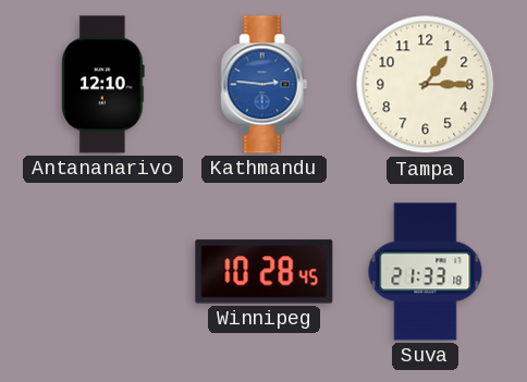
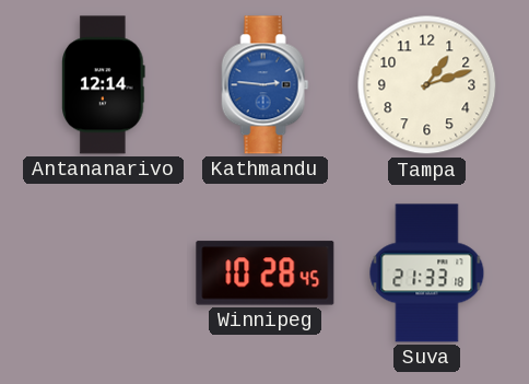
Antananarivo: 12:10 -> 12:14
Tampa: 1:15 -> 1:12
